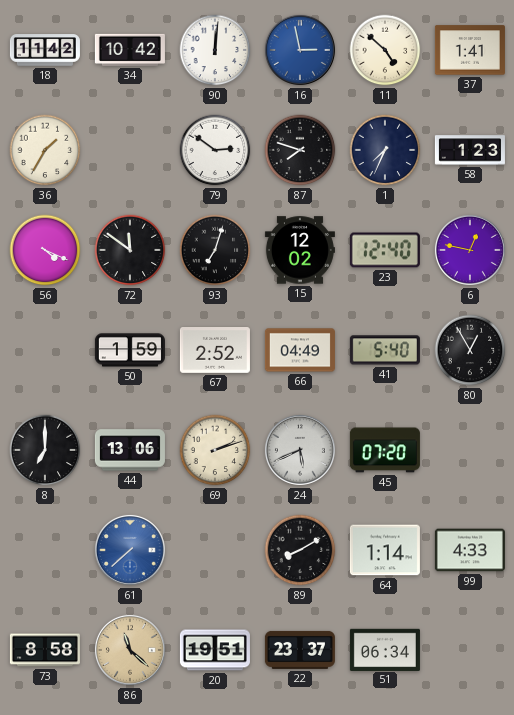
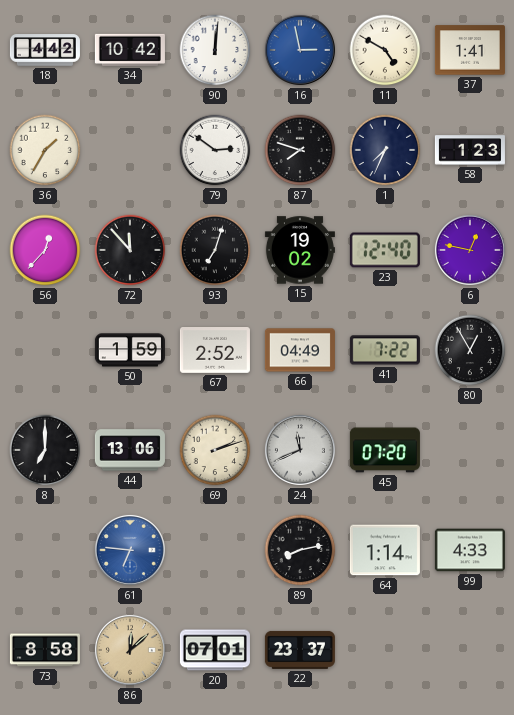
18: 11:42 -> 4:42
11: 4:52 -> 4:50
56: 4:19 -> 12:37
72: 11:51 -> 11:53
15: 12:02 -> 19:02
41: 5:40 -> 7:22
24: 5:41 -> 11:41
61: 7:38 -> 6:46
89: 8:10 -> 8:13
86: 11:22 -> 12:08
20: 19:51 -> 07:01
51: 06:34 -> none
